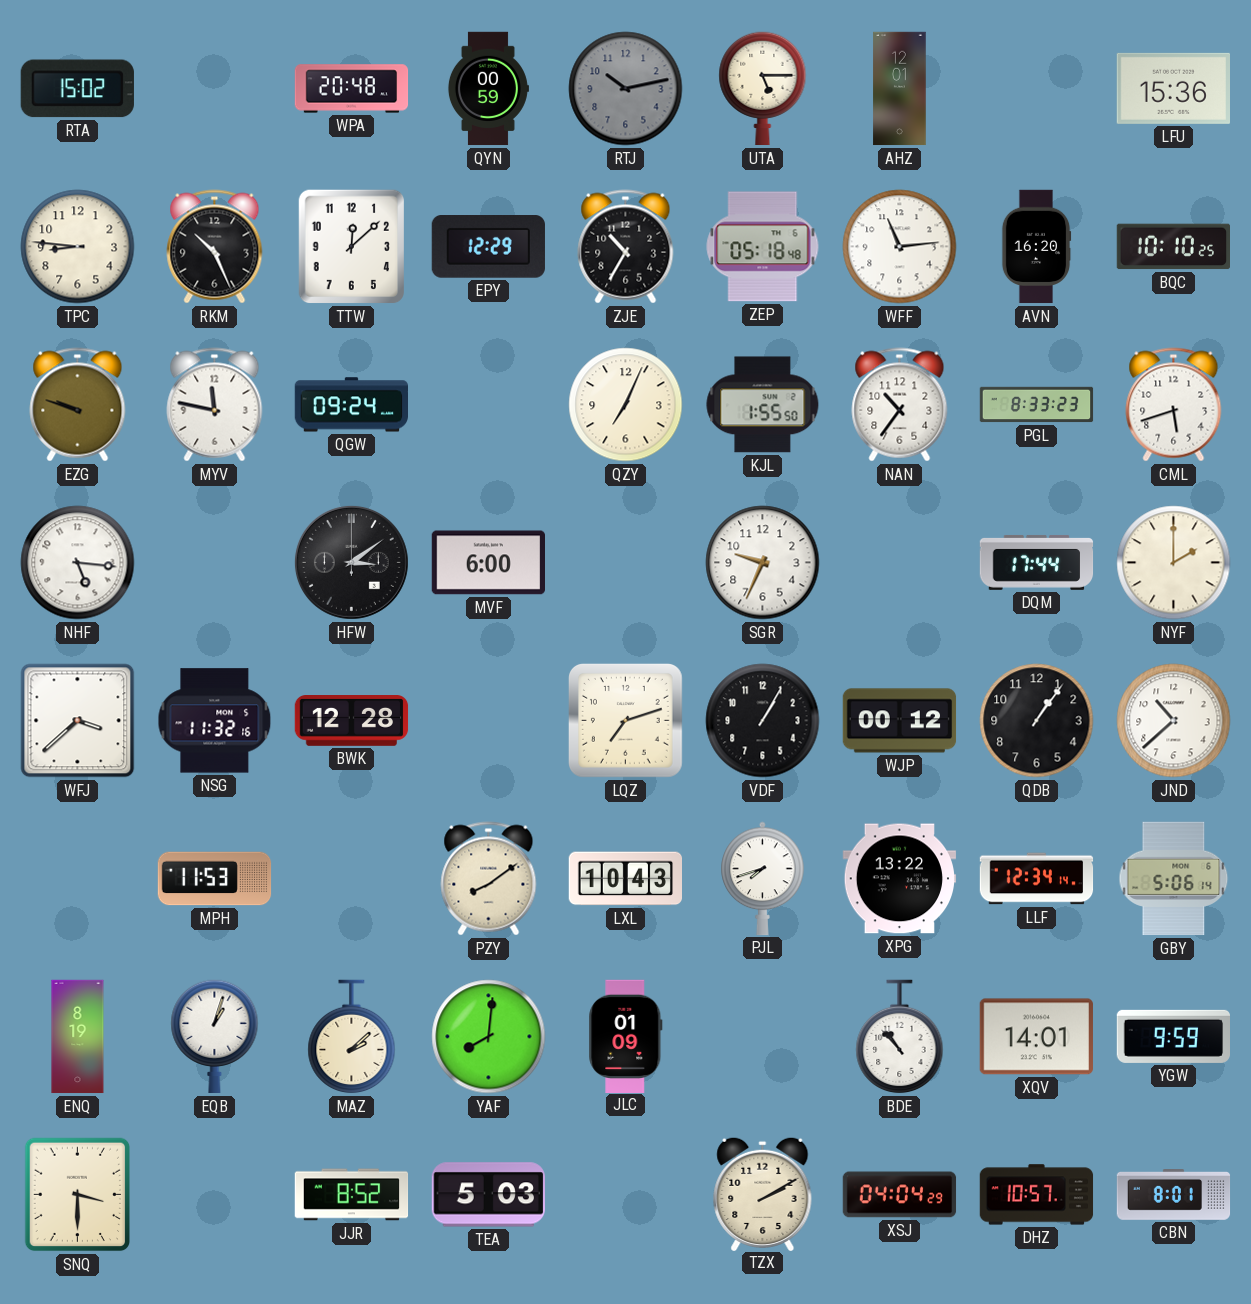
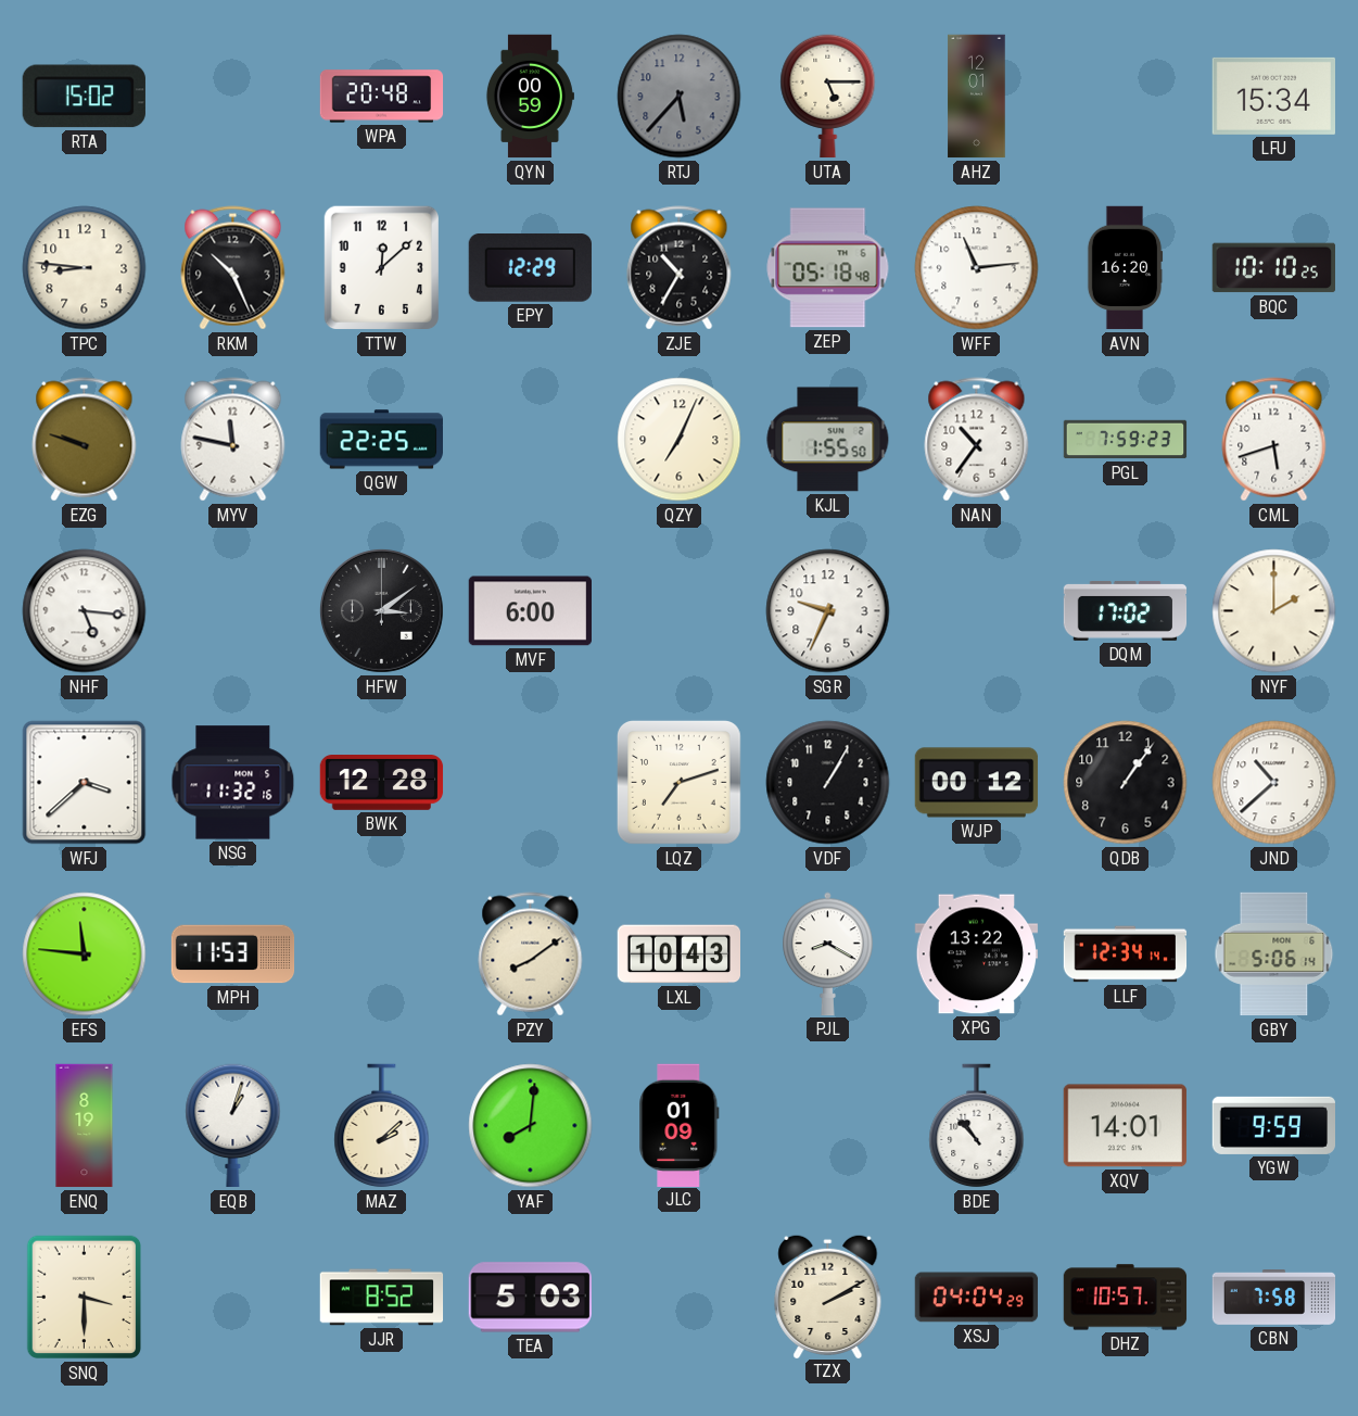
RTJ: 10:13 -> 5:37
LFU: 15:36 -> 15:34
QGW: 09:24 -> 22:25
PGL: 8:33 -> 7:59
DQM: 17:44 -> 17:02
EFS: none -> 11:46
PJL: 7:42 -> 8:20
CBN: 8:01 -> 7:58
